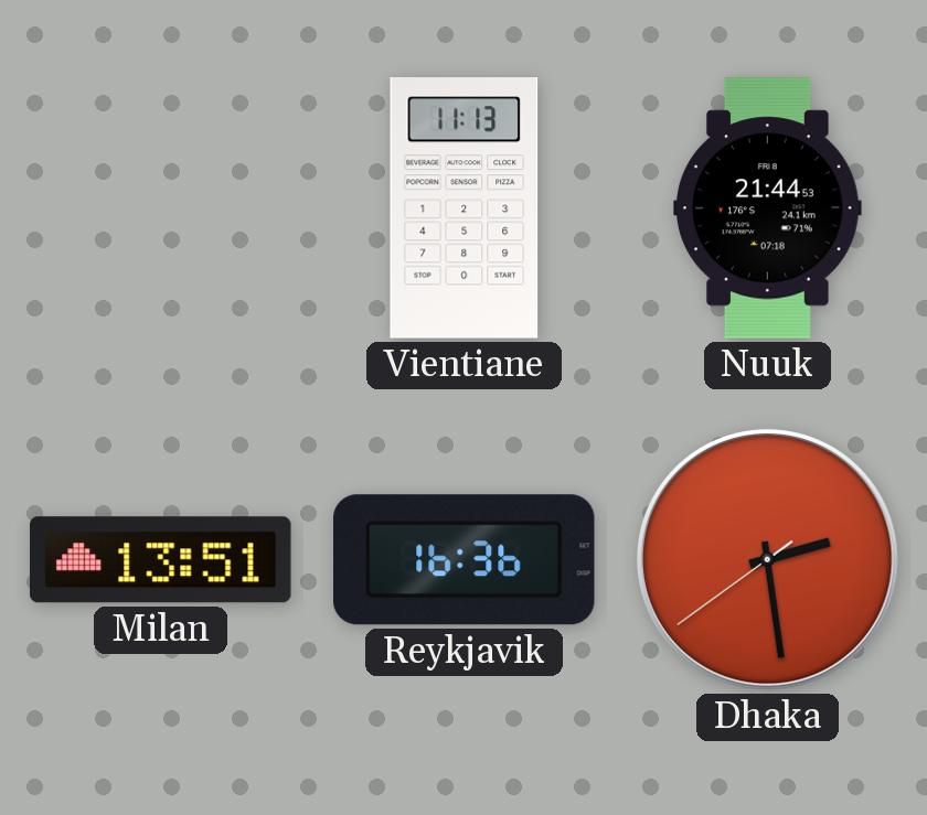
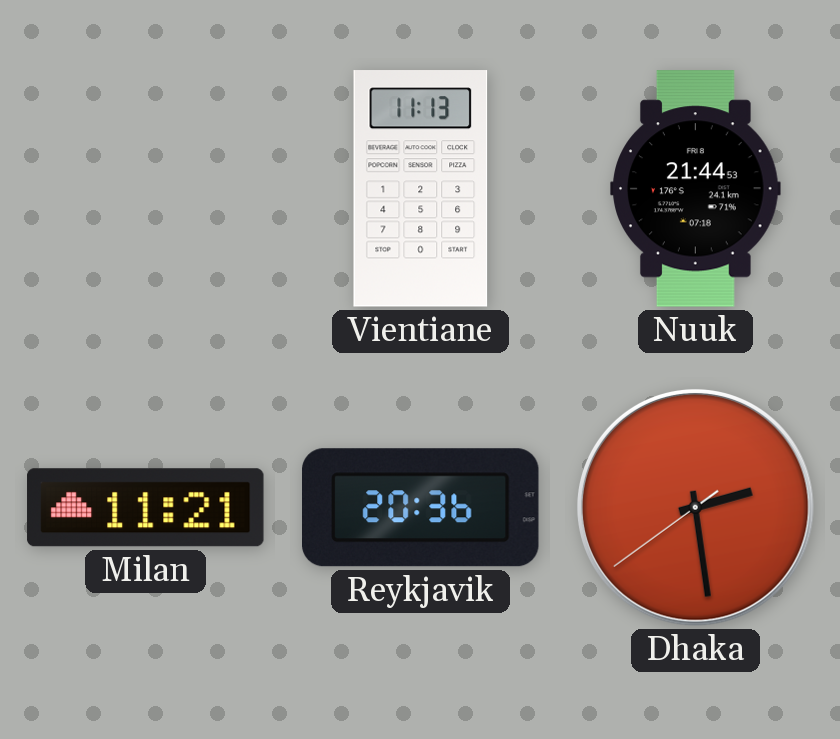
Milan: 13:51 -> 11:21
Reykjavik: 16:36 -> 20:36
